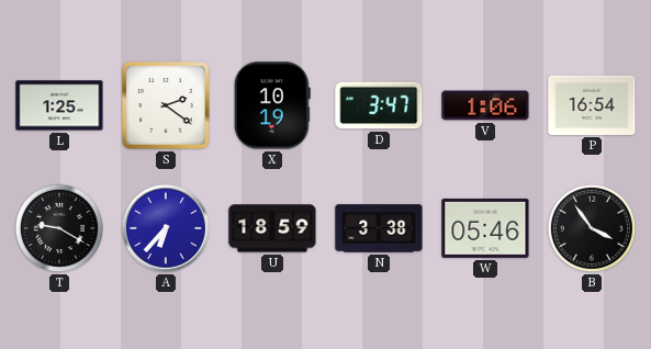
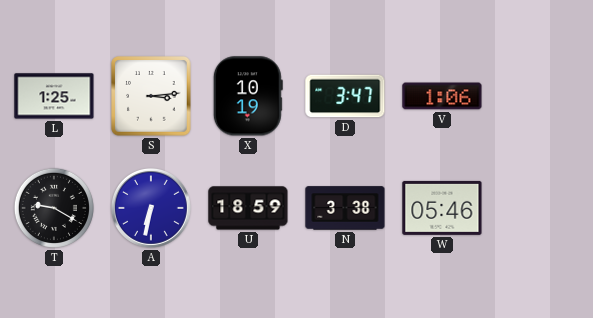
S: 2:21 -> 3:14
P: 16:54 -> none
A: 6:37 -> 6:32
B: 3:54 -> none
